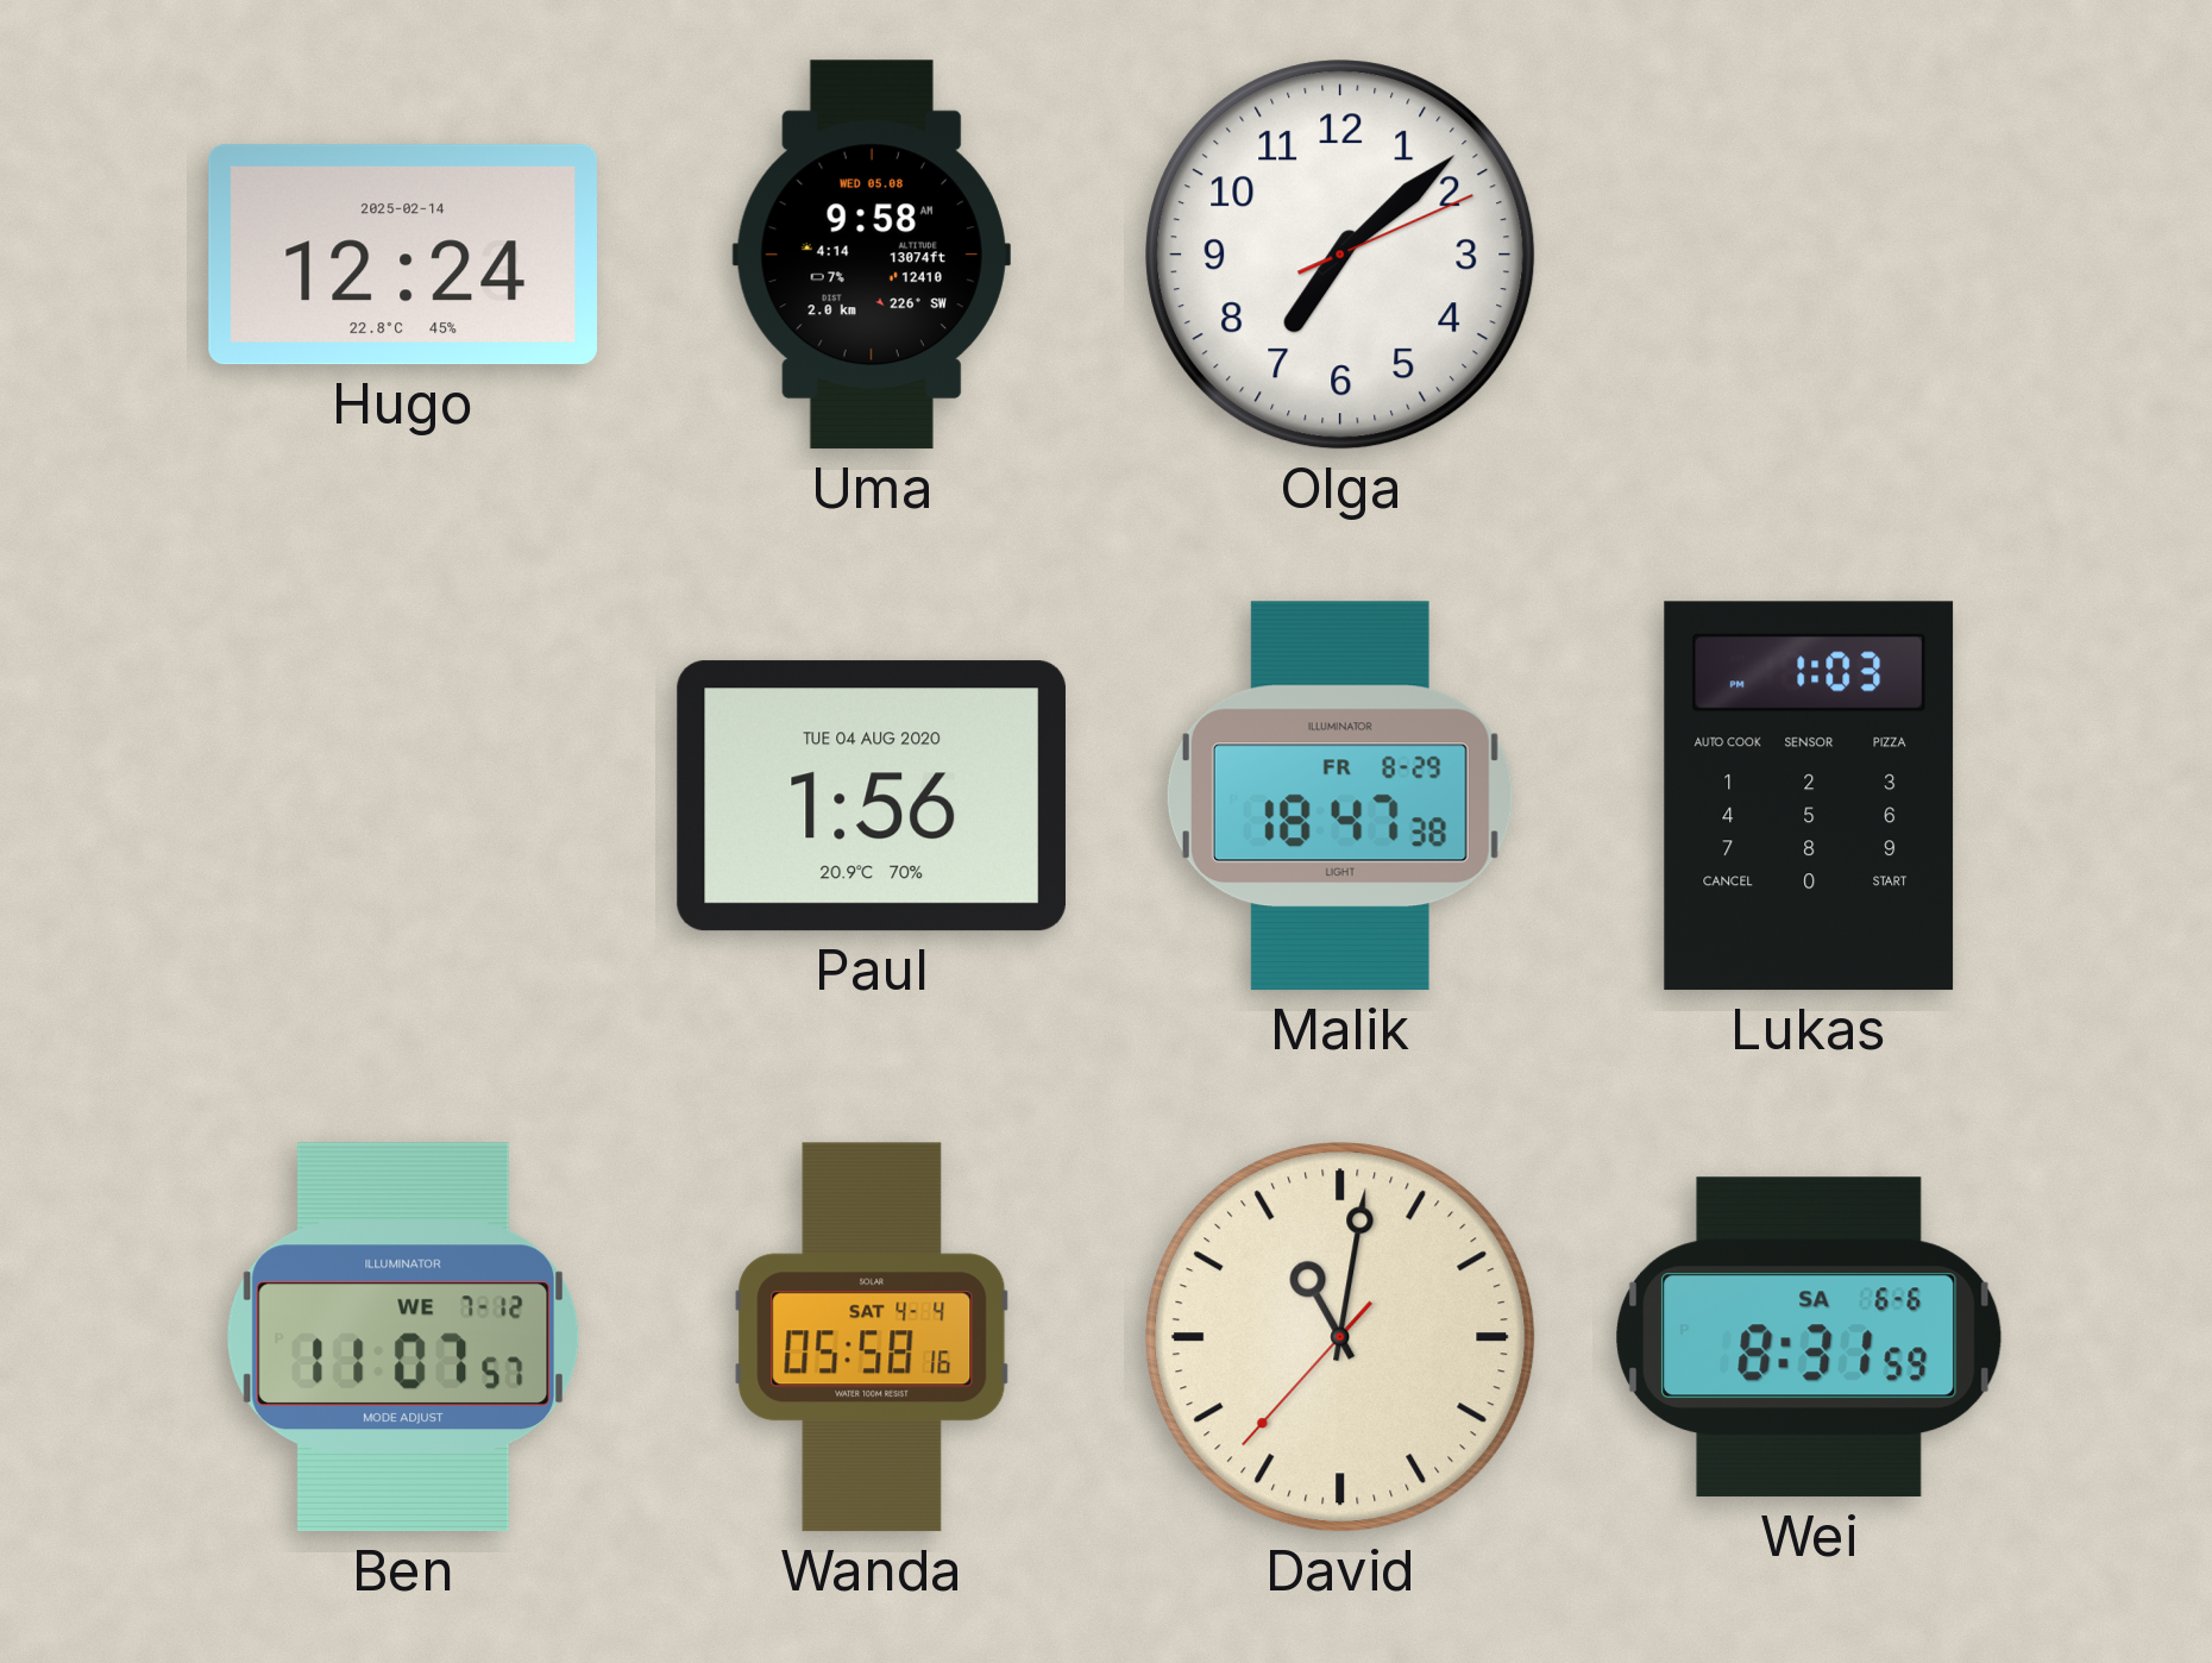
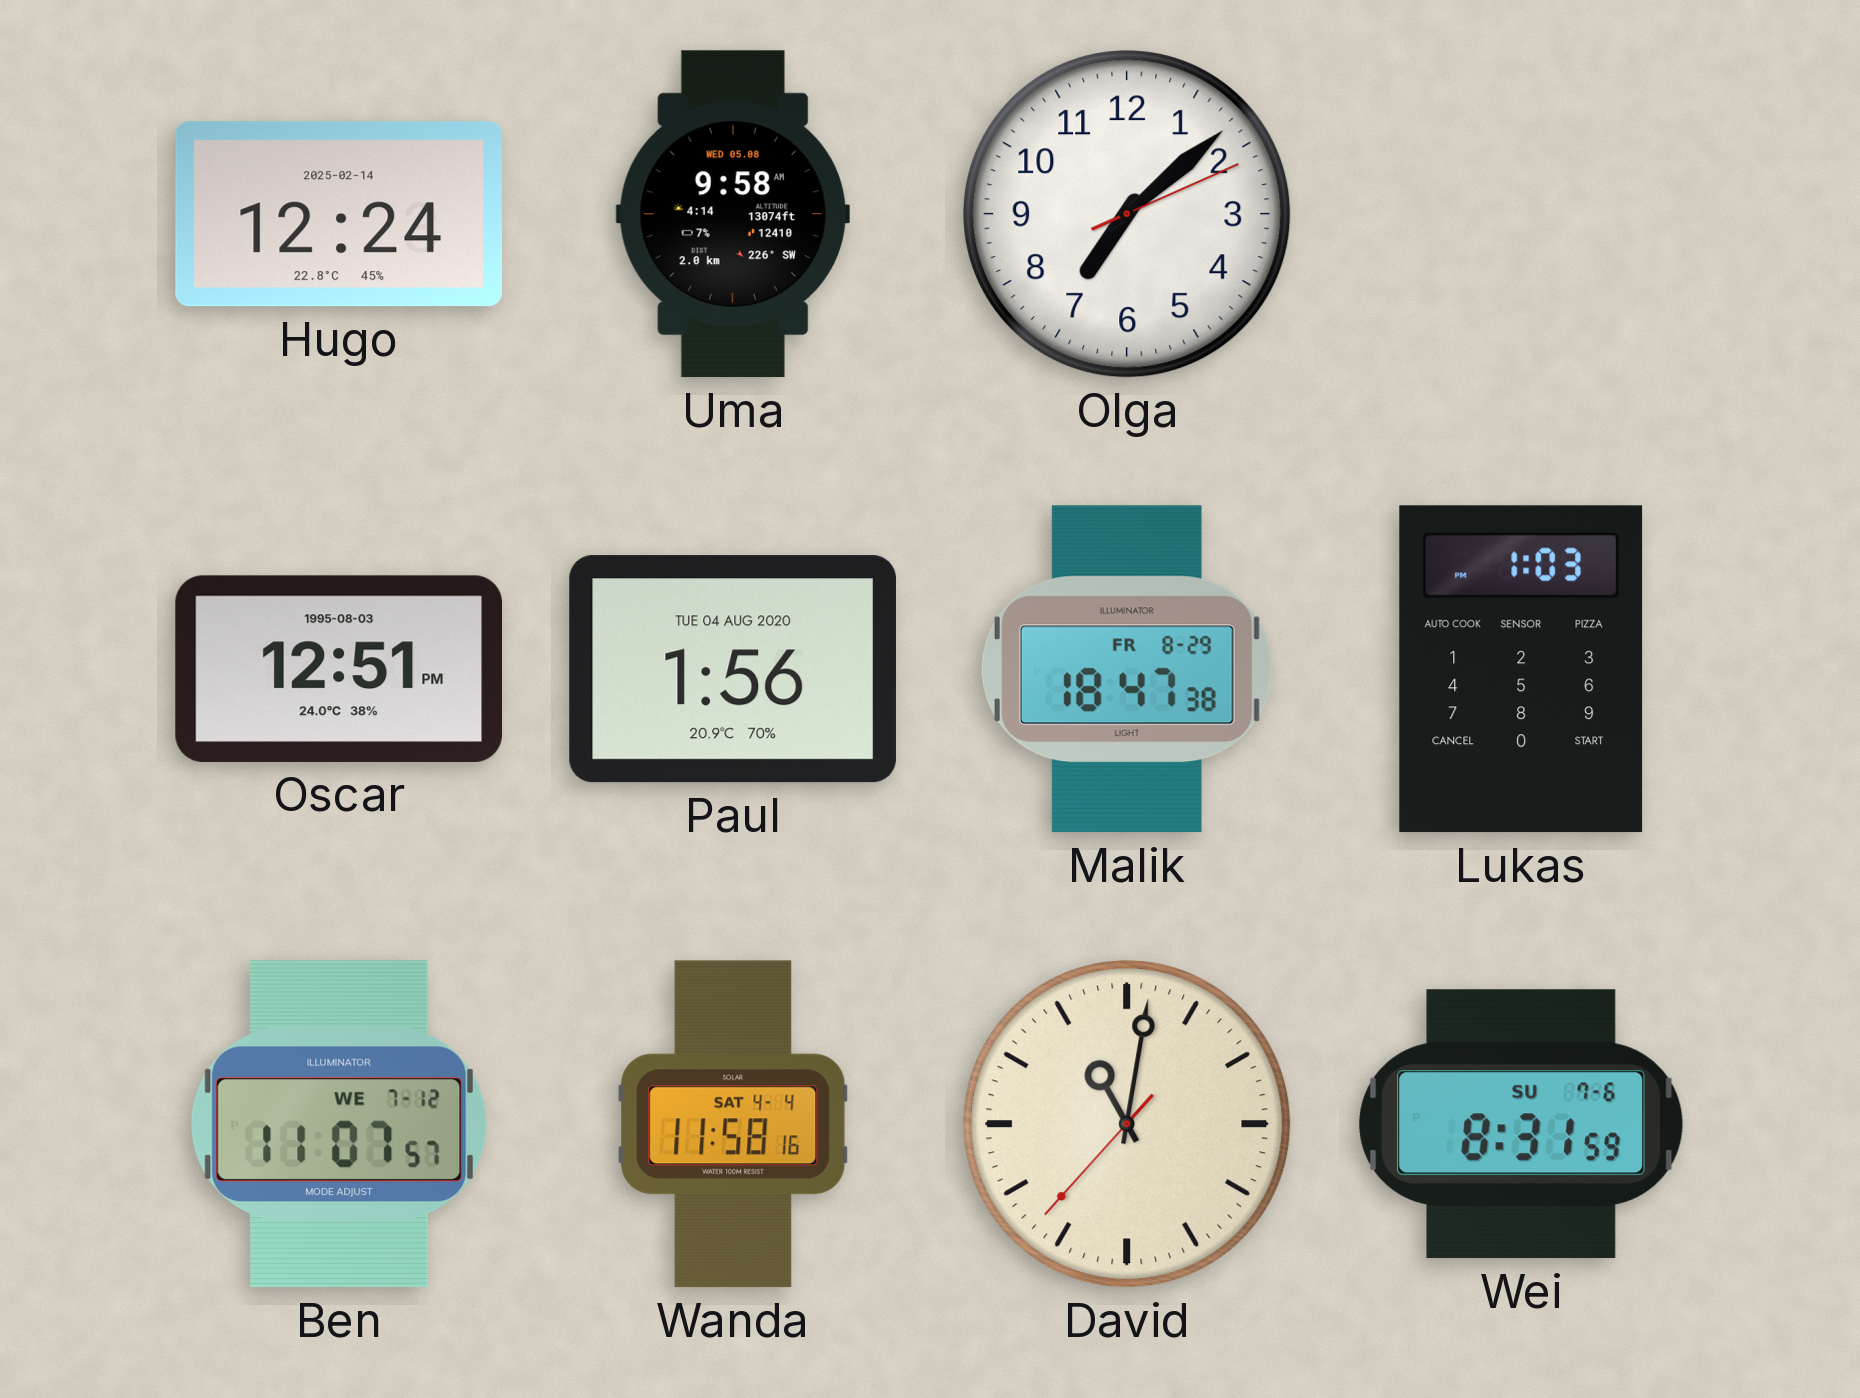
Oscar: none -> 12:51
Wanda: 05:58 -> 11:58
Wei date: SA 6-6 -> SU 7-6
